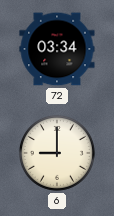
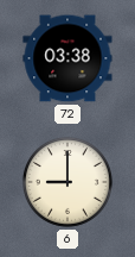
72: 03:34 -> 03:38
